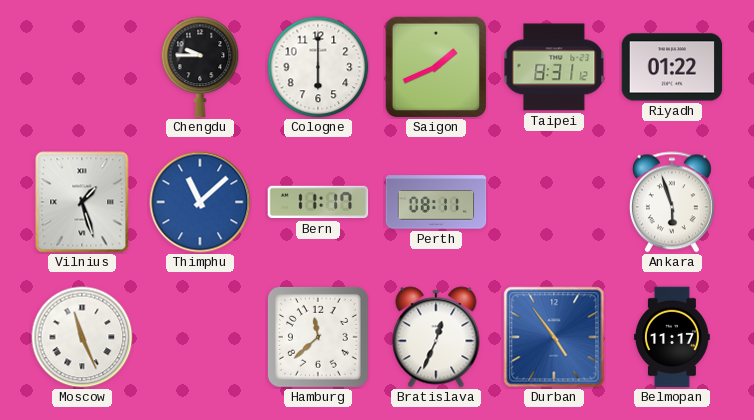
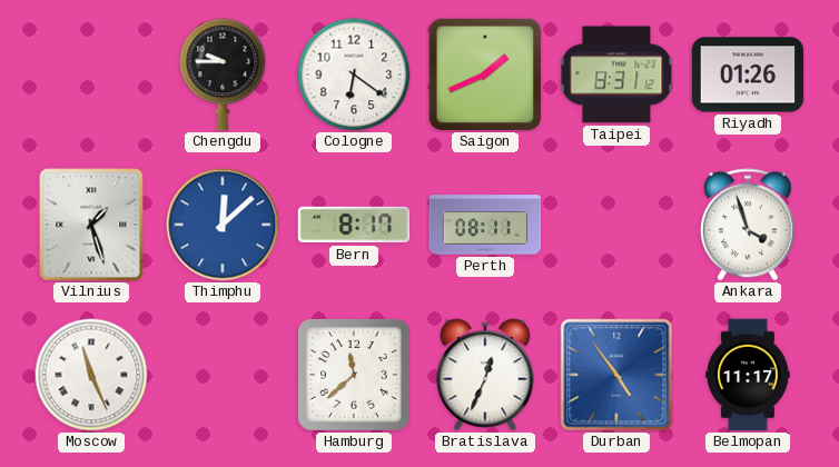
Cologne: 6:00 -> 6:21
Riyadh: 01:22 -> 01:26
Thimphu: 11:08 -> 12:08
Bern: 11:17 -> 8:17
Ankara: 5:57 -> 3:57
